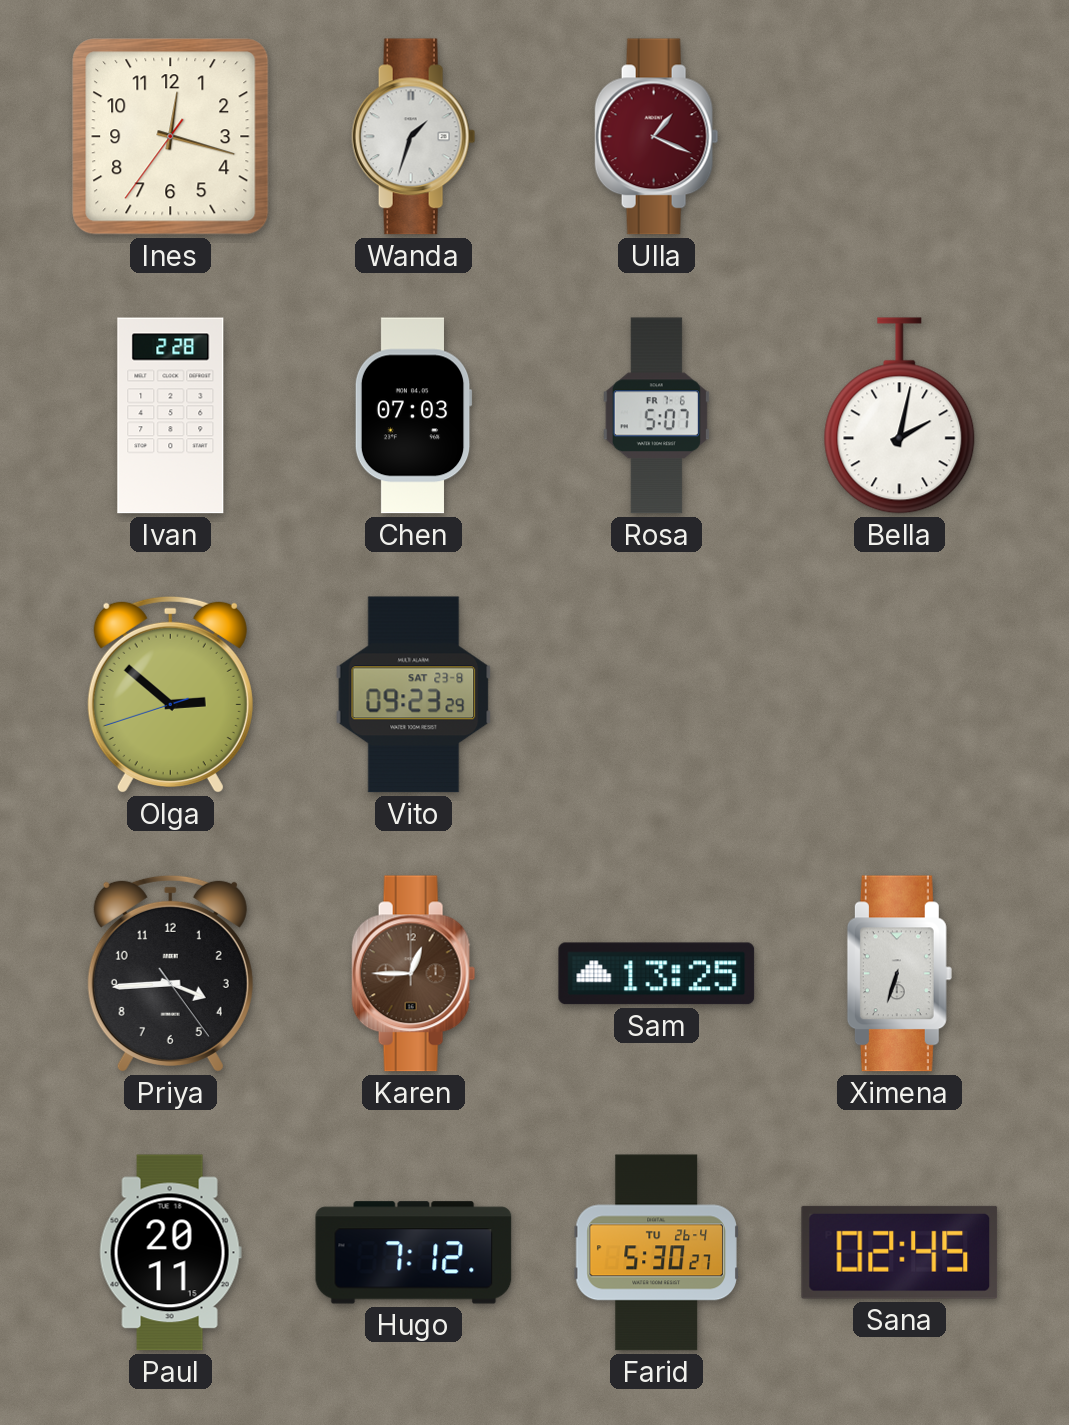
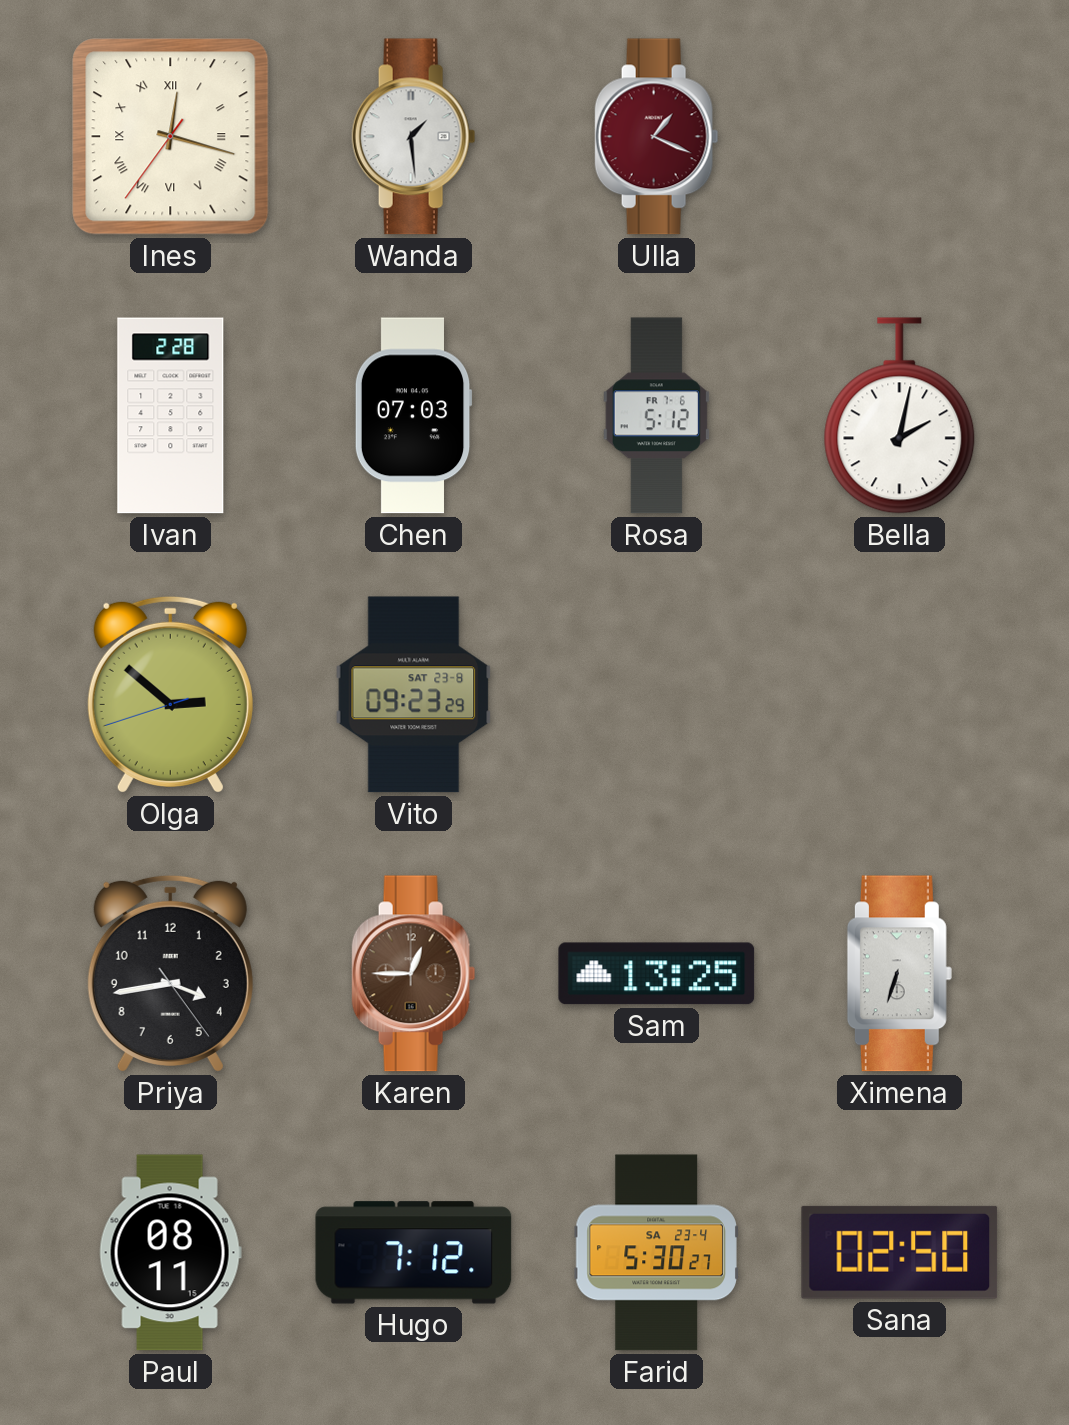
Ines numerals: Arabic -> Roman
Wanda: 1:33 -> 1:29
Rosa: 5:07 -> 5:12
Priya: 3:44 -> 3:43
Paul: 20:11 -> 08:11
Farid date: TU 26-4 -> SA 23-4
Sana: 02:45 -> 02:50
